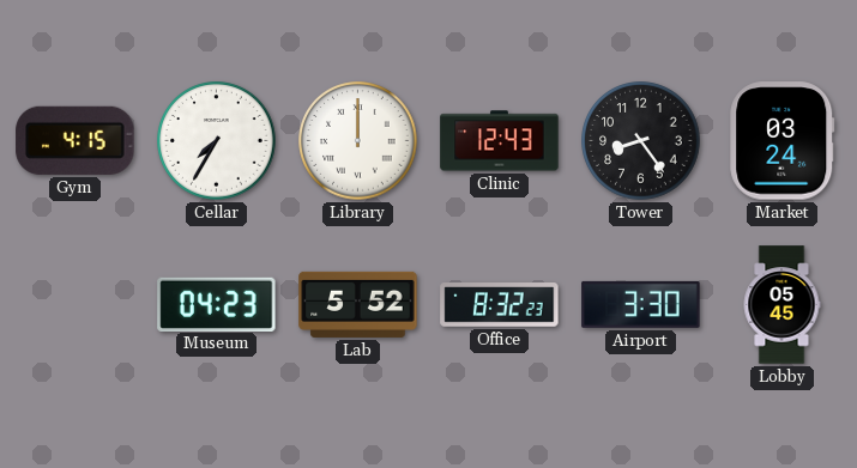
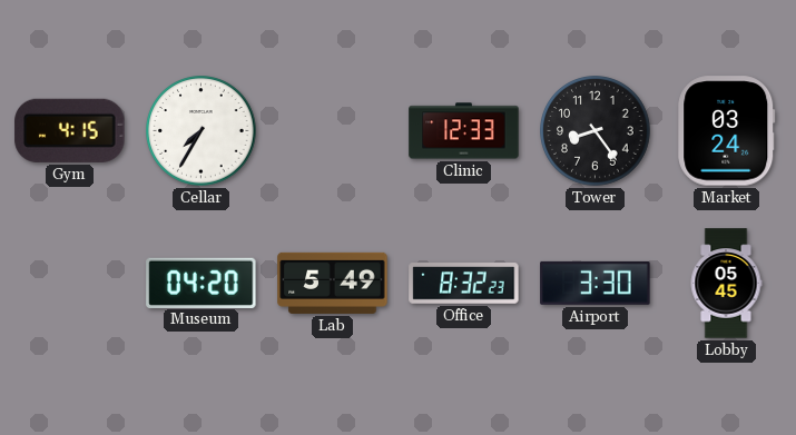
Library: 12:00 -> none
Clinic: 12:43 -> 12:33
Museum: 04:23 -> 04:20
Lab: 5:52 -> 5:49
